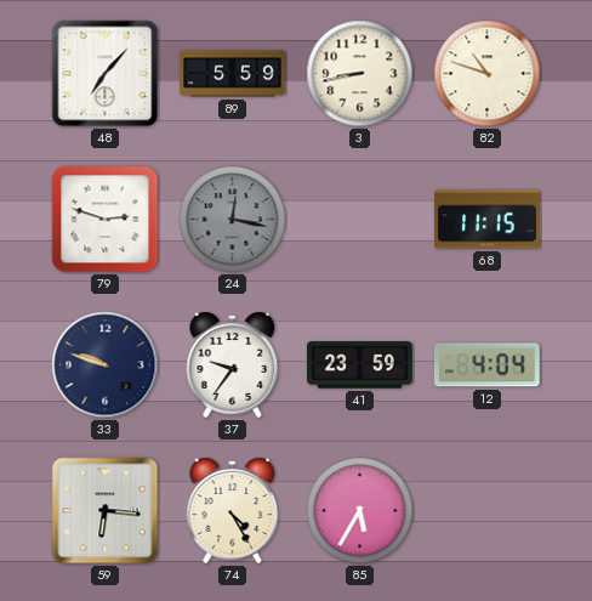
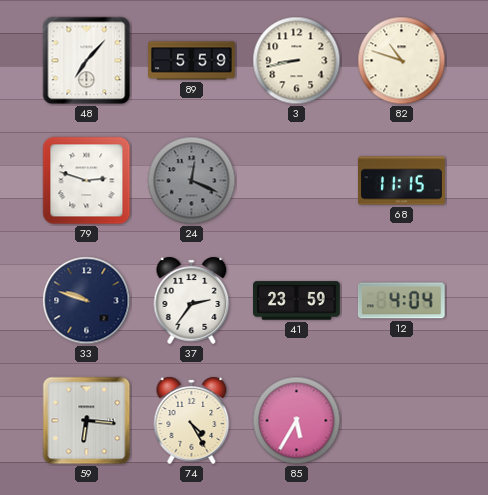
24: 12:17 -> 12:19
37: 9:36 -> 2:36
